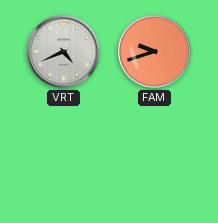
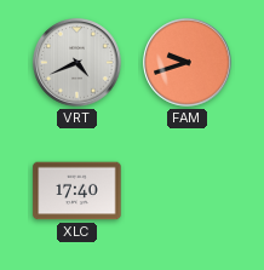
XLC: none -> 17:40
